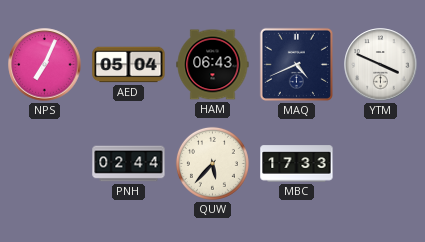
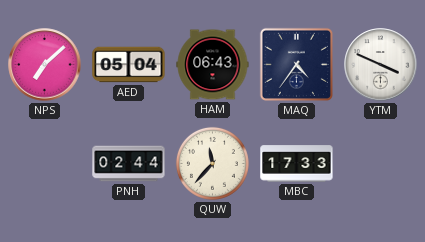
NPS: 7:04 -> 7:08
MAQ: 4:41 -> 4:36
QUW: 5:37 -> 11:37
